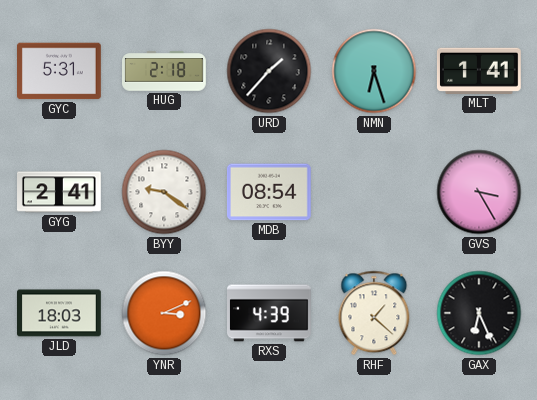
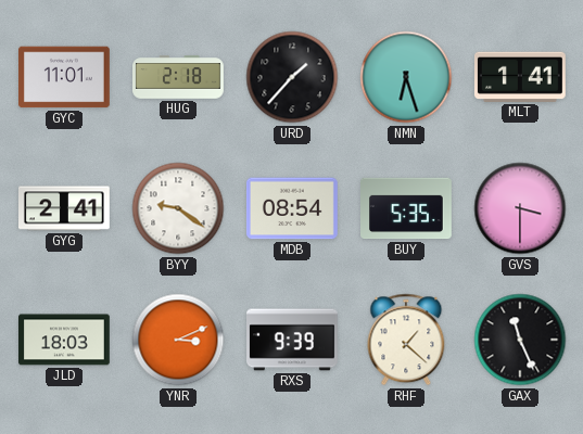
GYC: 5:31 -> 11:01
BUY: none -> 5:35
GVS: 3:25 -> 3:30
RXS: 4:39 -> 9:39
GAX: 6:26 -> 11:26
